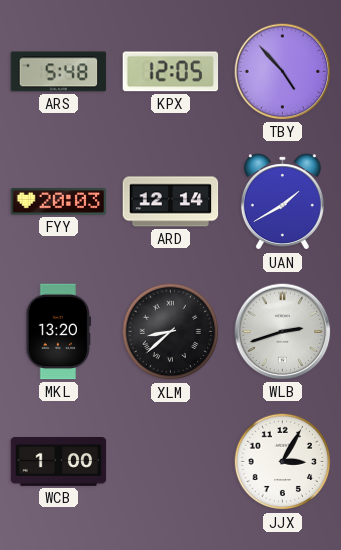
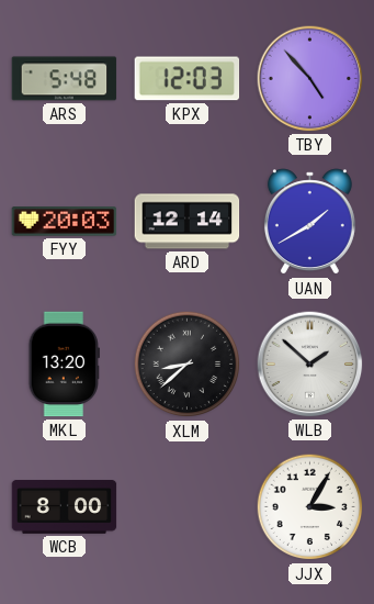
KPX: 12:05 -> 12:03
WLB: 2:42 -> 1:52
WCB: 1:00 -> 8:00
